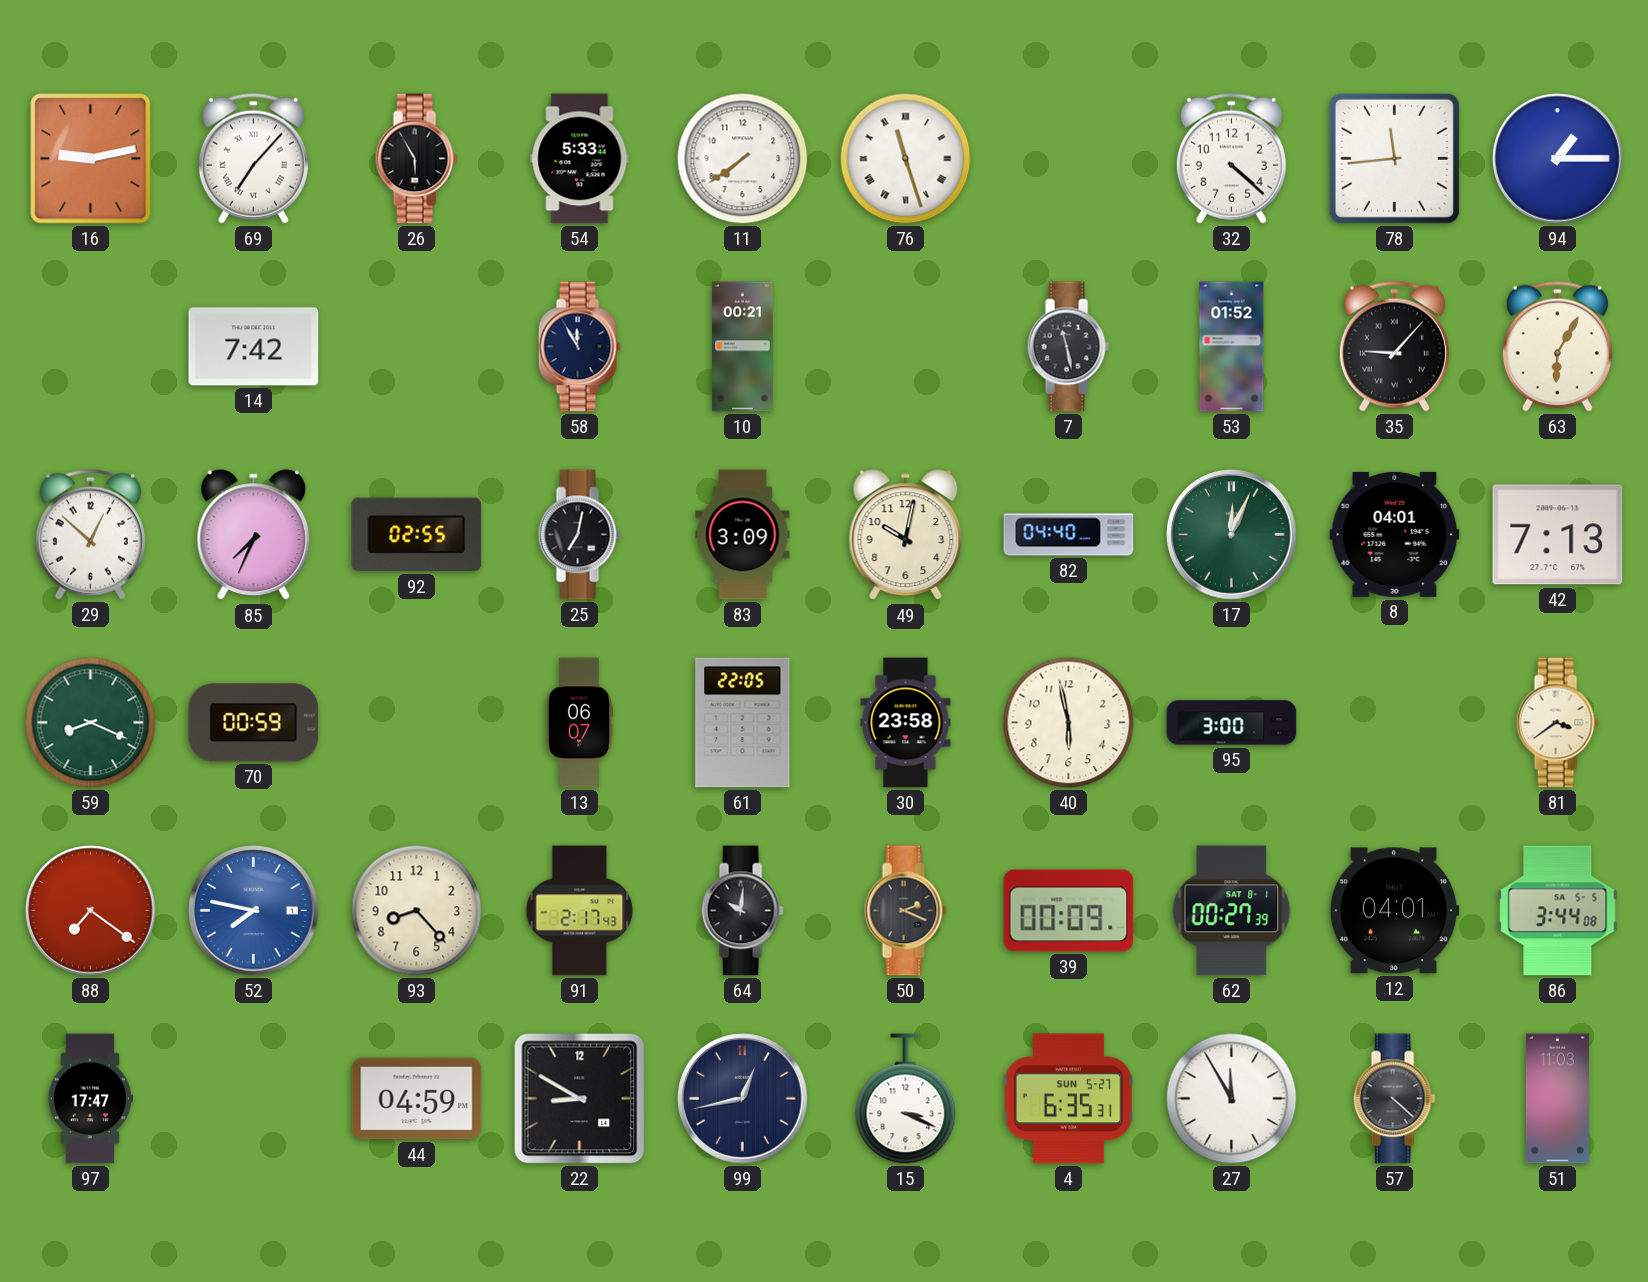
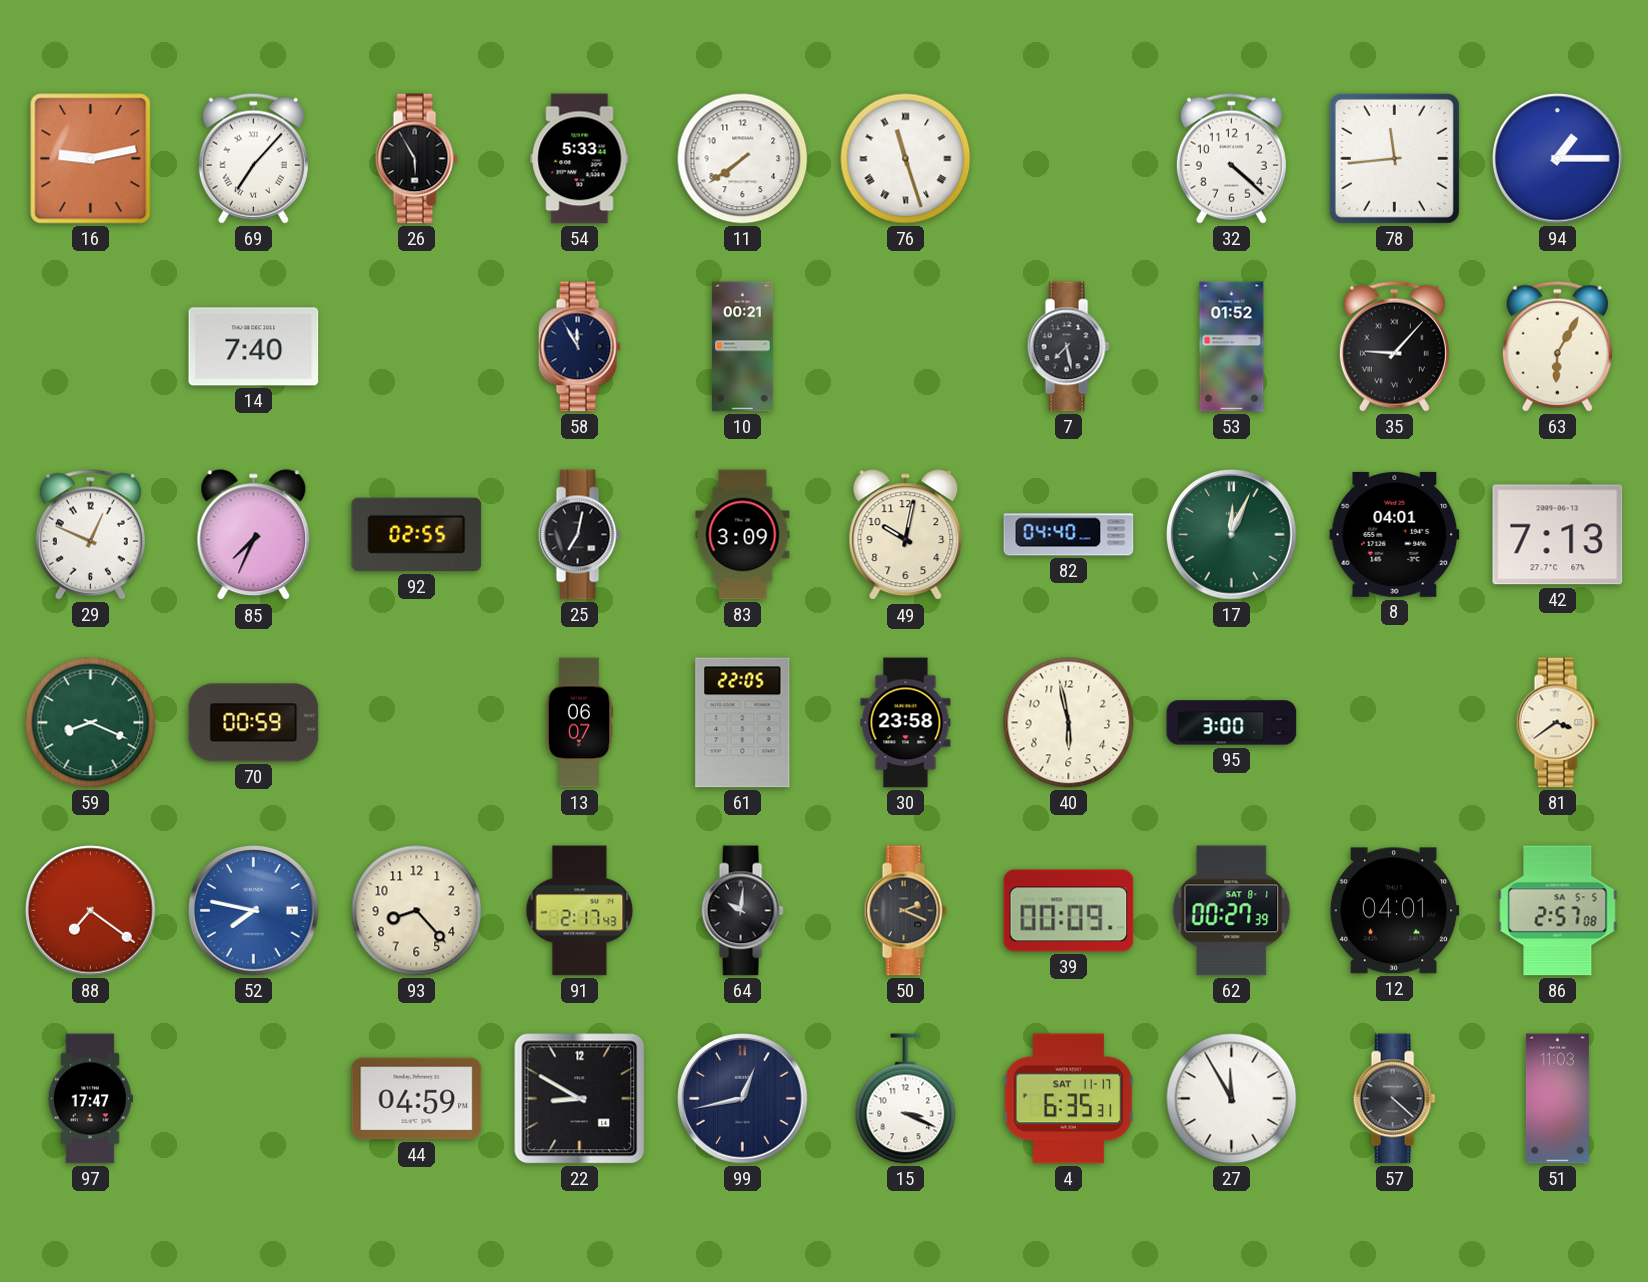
14: 7:42 -> 7:40
7: 11:28 -> 7:28
29: 12:52 -> 12:49
86: 3:44 -> 2:57
4 date: SUN 5-27 -> SAT 11-17
